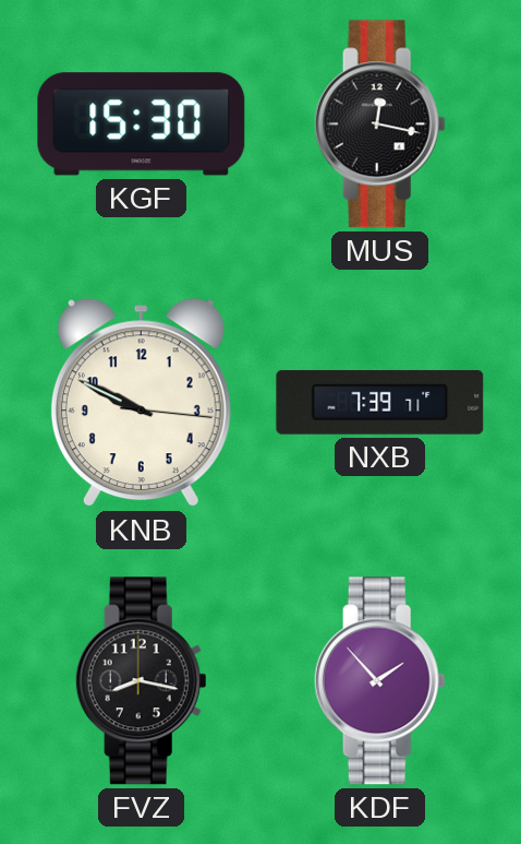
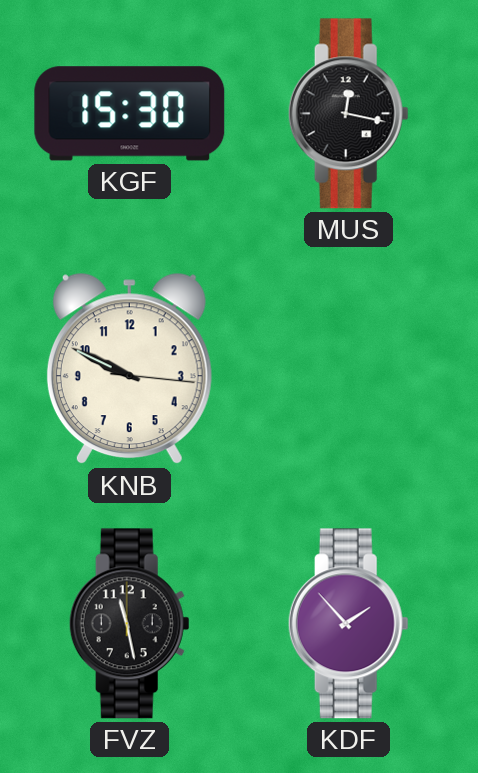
NXB: 7:39 -> none
FVZ: 8:17 -> 11:28
